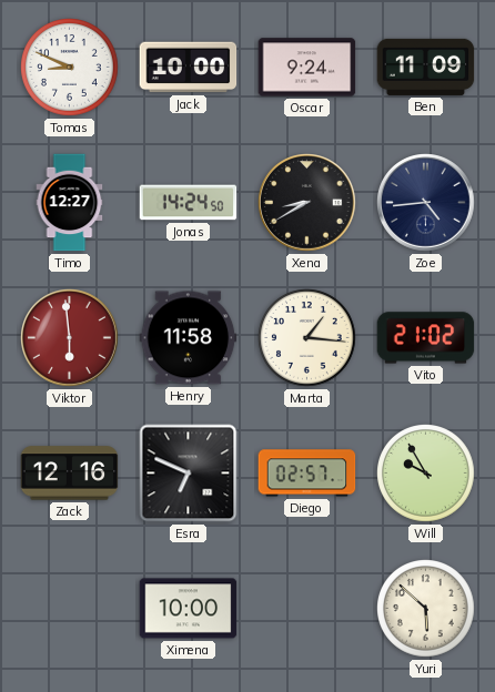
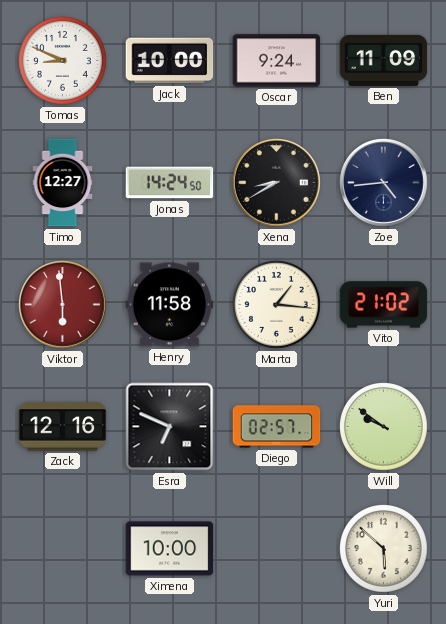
Will: 9:55 -> 9:51
